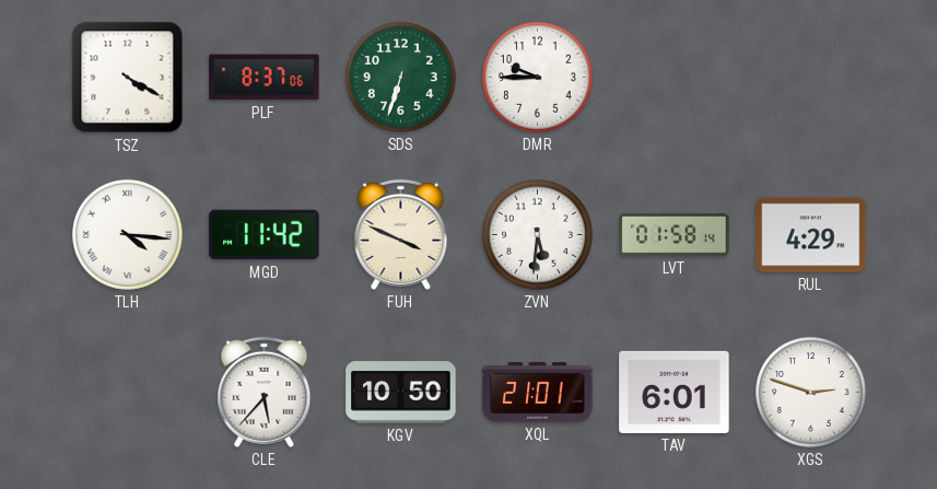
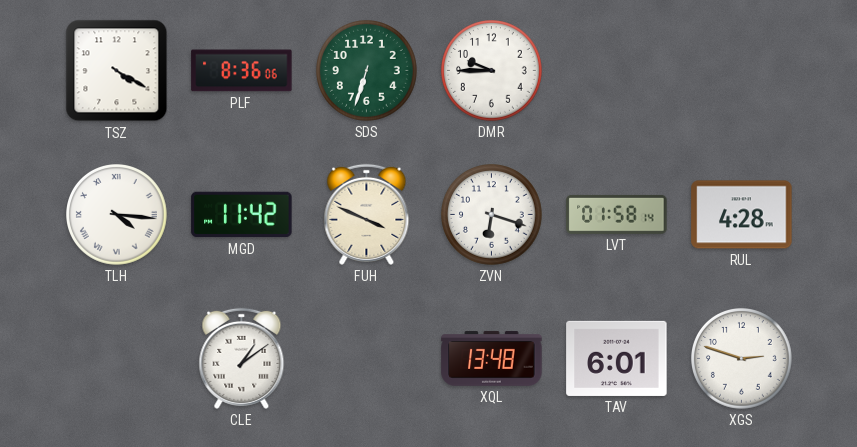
PLF: 8:37 -> 8:36
ZVN: 5:31 -> 6:18
RUL: 4:29 -> 4:28
CLE: 5:37 -> 1:09
KGV: 10:50 -> none
XQL: 21:01 -> 13:48
